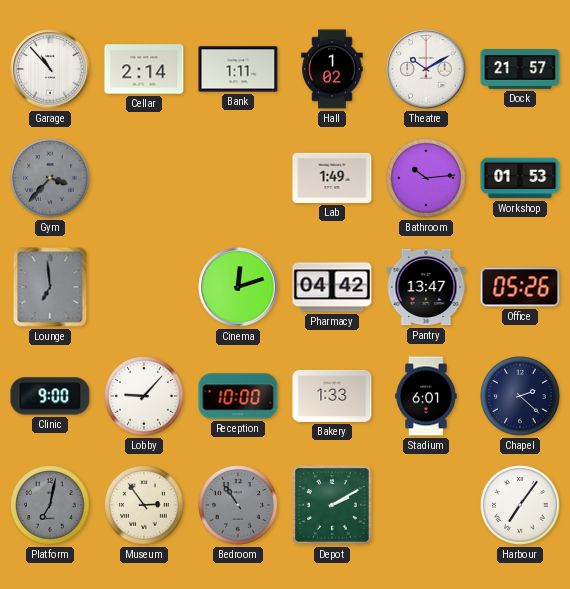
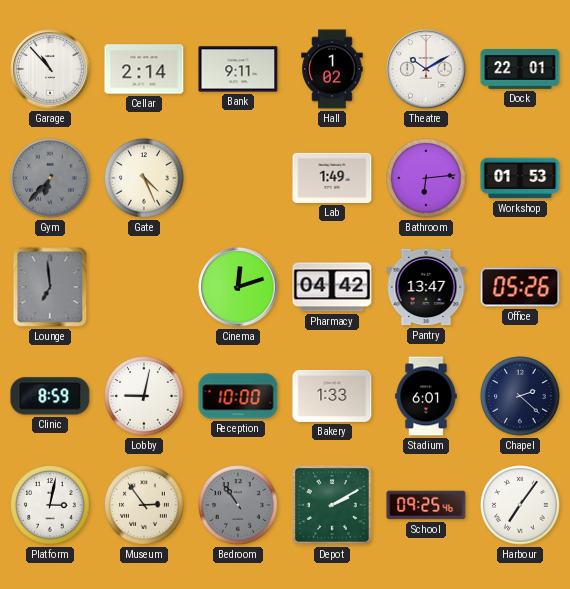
Bank: 1:11 -> 9:11
Dock: 21:57 -> 22:01
Gym: 3:37 -> 6:37
Gate: none -> 4:26
Bathroom: 10:14 -> 6:14
Clinic: 9:00 -> 8:59
Lobby: 9:07 -> 9:02
Platform: 7:02 -> 3:02
Platform dial: grey -> white
School: none -> 09:25
